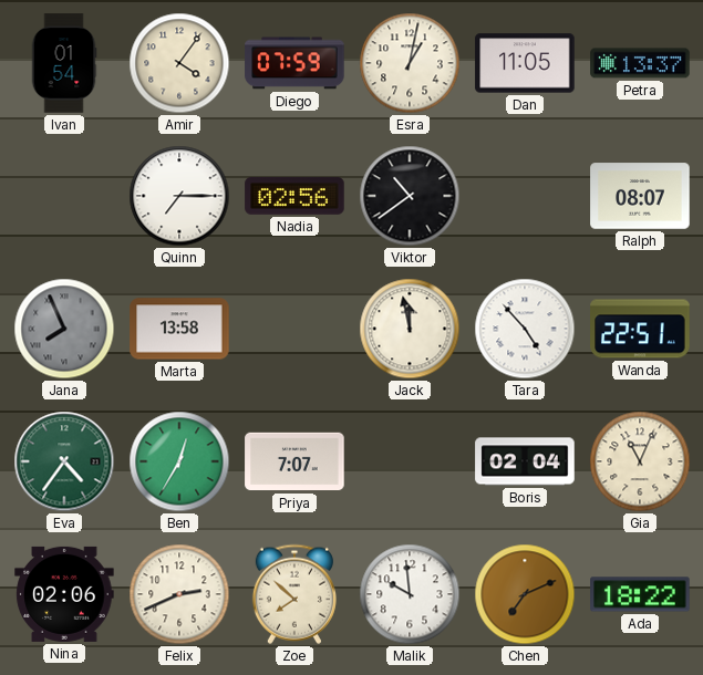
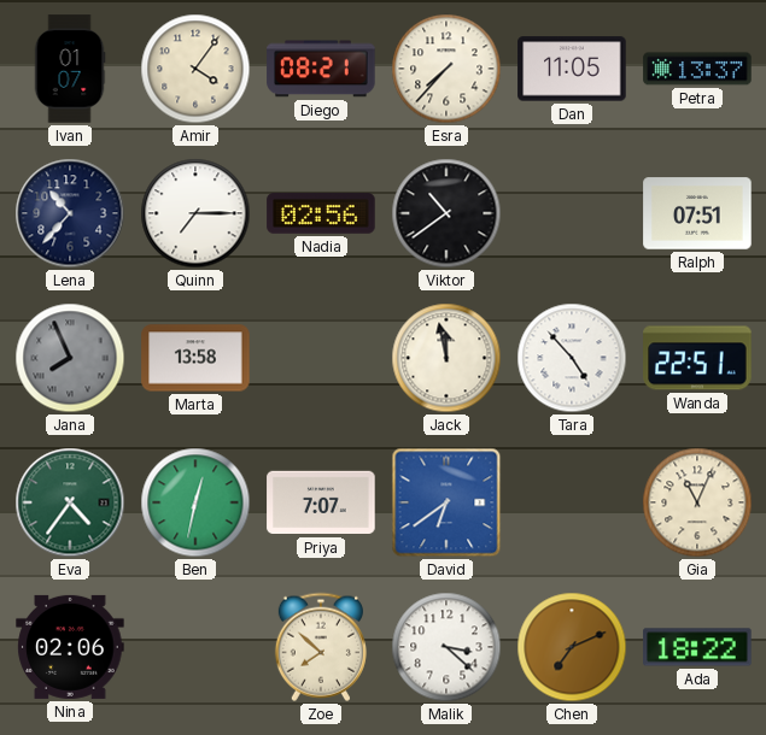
Ivan: 01:54 -> 01:07
Diego: 07:59 -> 08:21
Esra: 1:02 -> 7:37
Lena: none -> 10:37
Ralph: 08:07 -> 07:51
Ben: 12:35 -> 12:32
David: none -> 6:39
Boris: 02:04 -> none
Felix: 2:41 -> none
Malik: 9:59 -> 3:22
